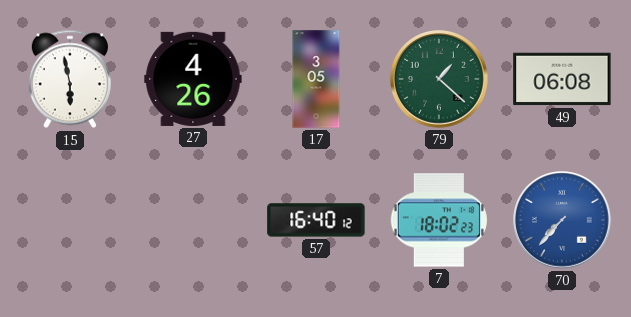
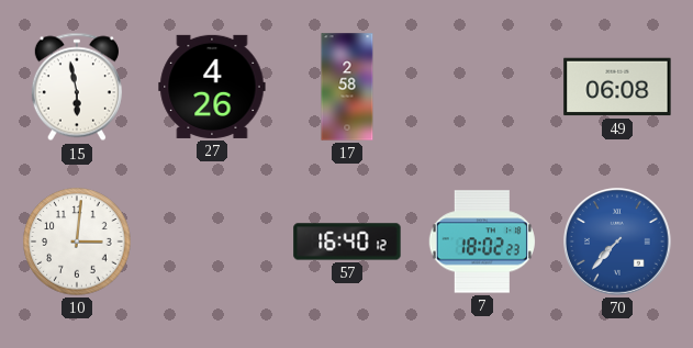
17: 3:05 -> 2:58
79: 1:22 -> none
10: none -> 3:01
